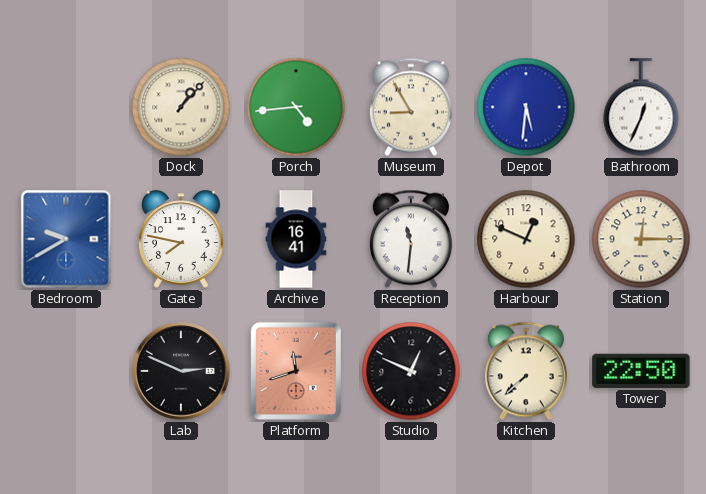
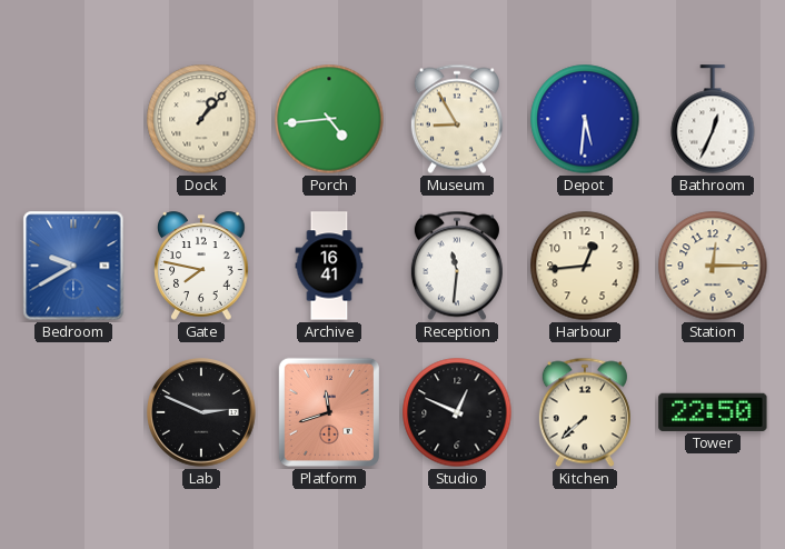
Harbour: 12:49 -> 12:44
